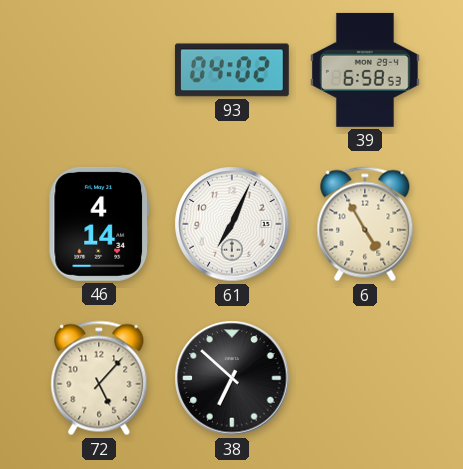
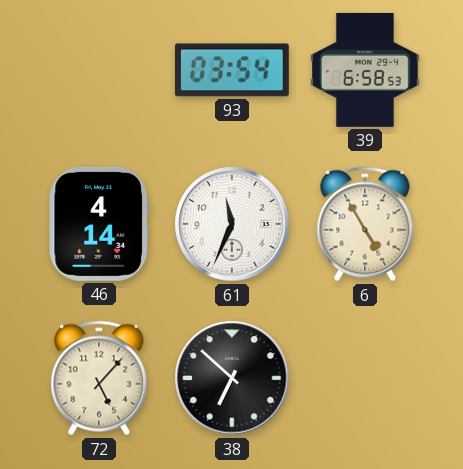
93: 04:02 -> 03:54
61: 7:04 -> 11:34
